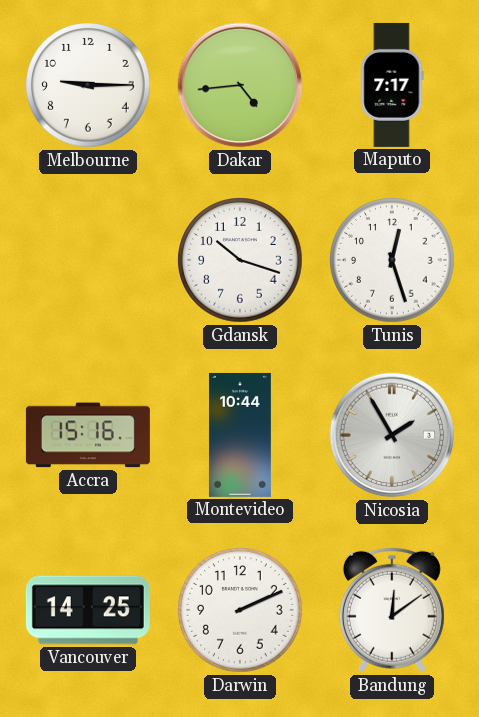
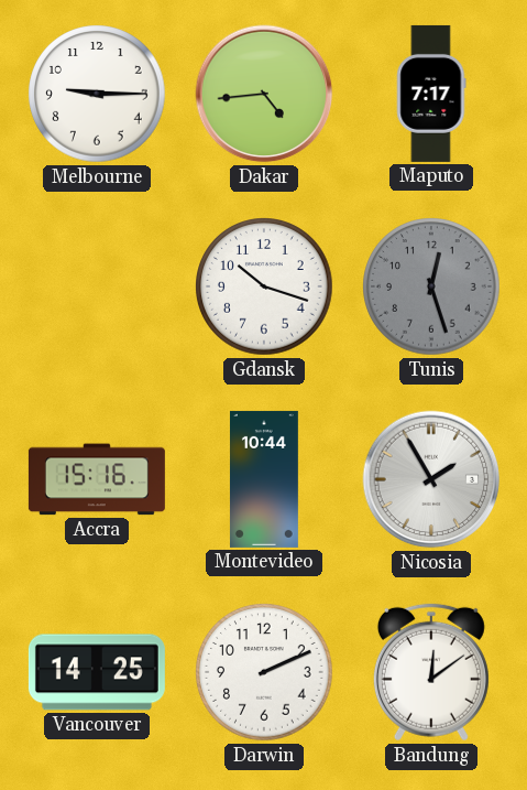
Tunis dial: white -> grey
